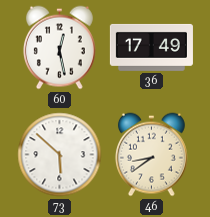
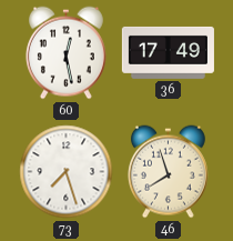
73: 5:52 -> 7:27
46: 8:39 -> 7:57
